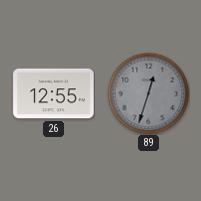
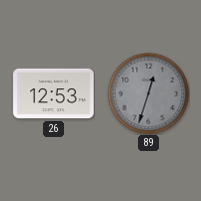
26: 12:55 -> 12:53
